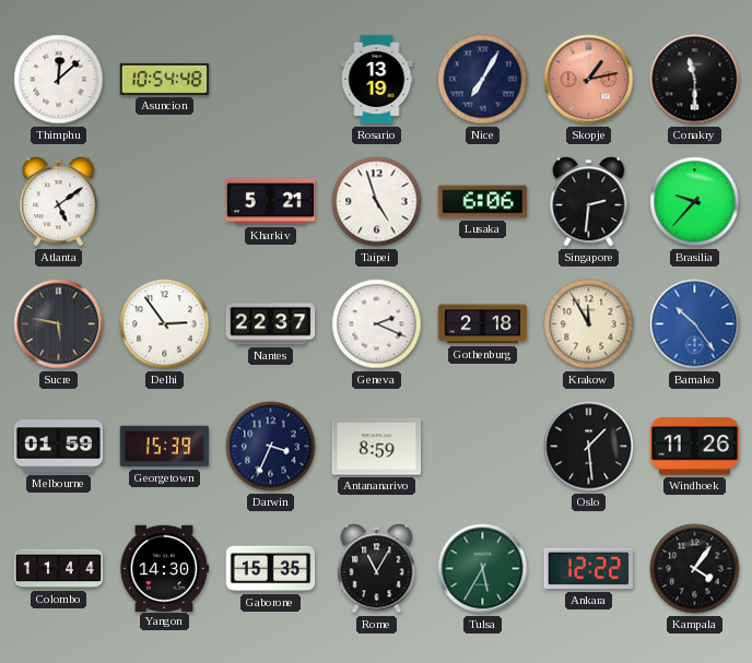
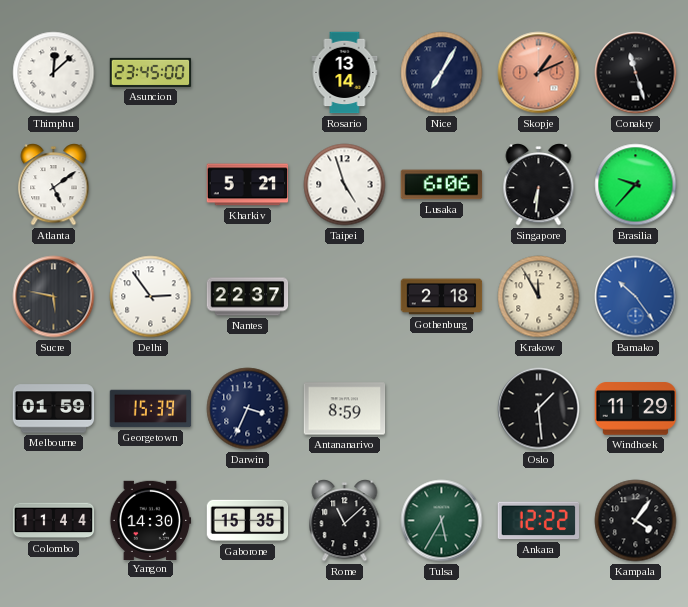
Asuncion: 10:54 -> 23:45
Rosario: 13:19 -> 13:14
Skopje: 1:13 -> 1:11
Conakry: 11:30 -> 11:27
Singapore: 2:31 -> 6:31
Geneva: 2:19 -> none
Windhoek: 11:26 -> 11:29
Rome: 11:05 -> 11:08
